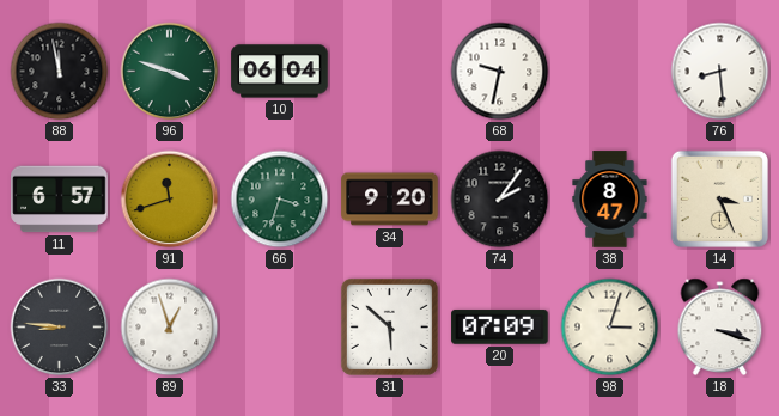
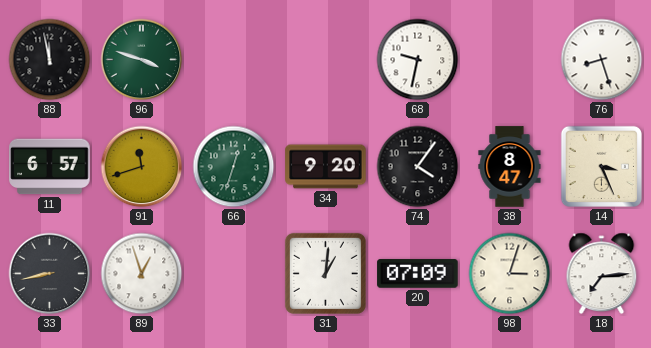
10: 06:04 -> none
76: 8:29 -> 8:27
66: 3:33 -> 12:33
74: 2:06 -> 4:06
33: 8:46 -> 8:43
31: 5:52 -> 1:01
18: 3:18 -> 7:14
